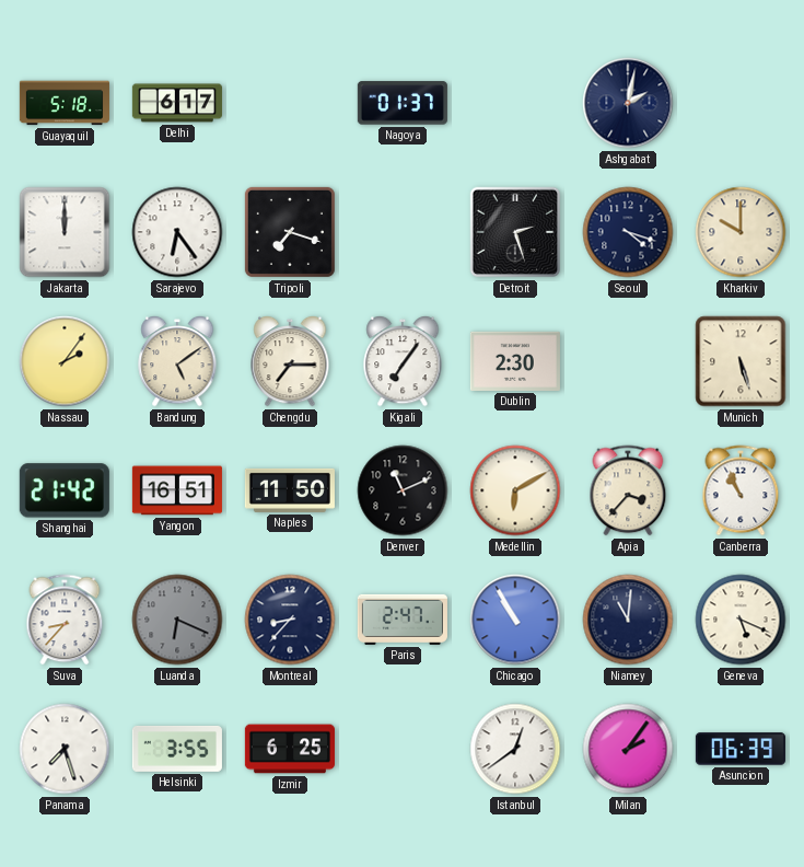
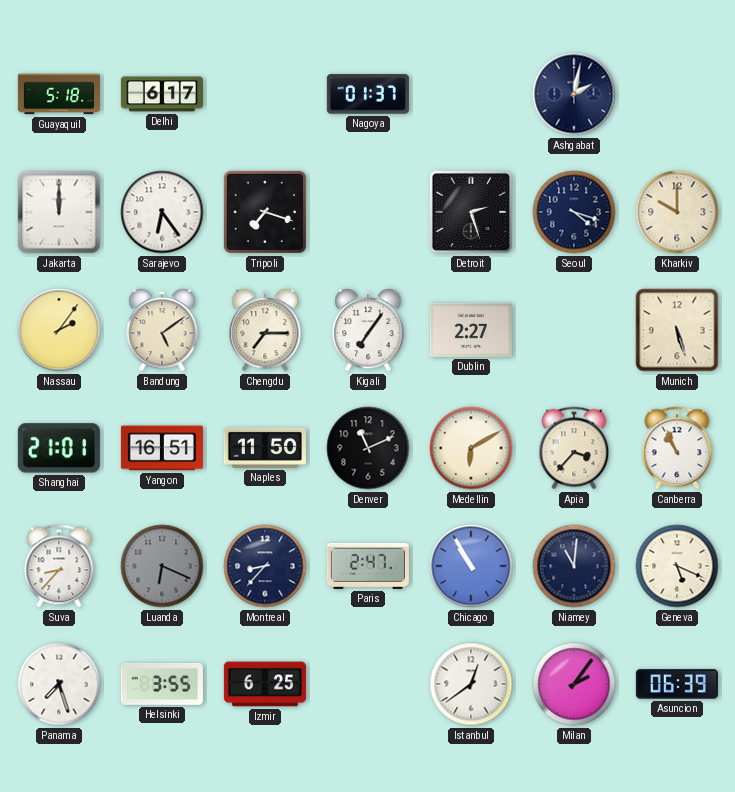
Dublin: 2:30 -> 2:27
Shanghai: 21:42 -> 21:01
